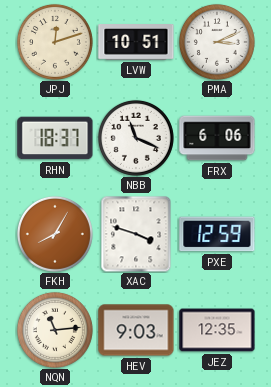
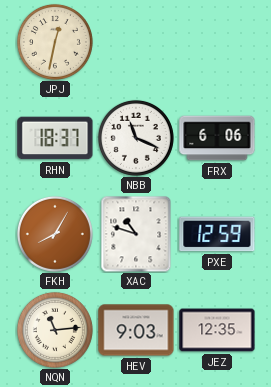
JPJ: 12:12 -> 12:32
LVW: 10:51 -> none
PMA: 3:11 -> none
XAC: 3:48 -> 10:48
